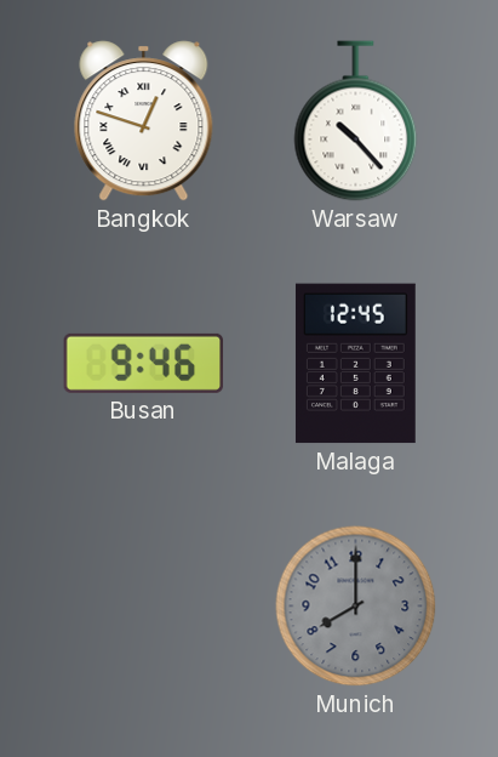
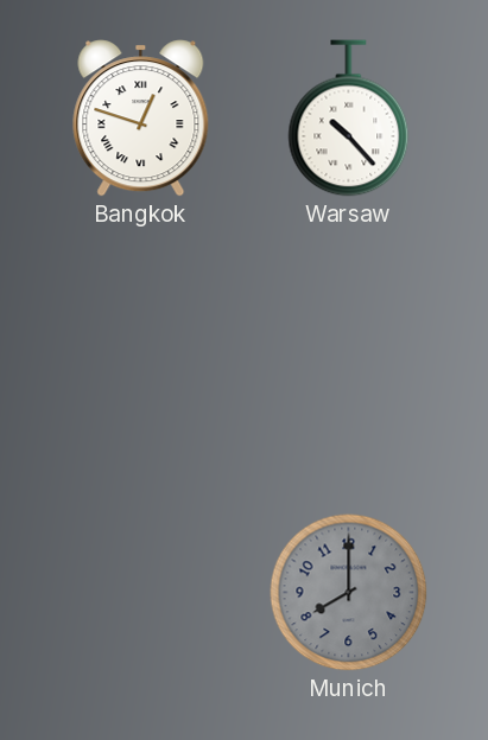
Busan: 9:46 -> none
Malaga: 12:45 -> none
